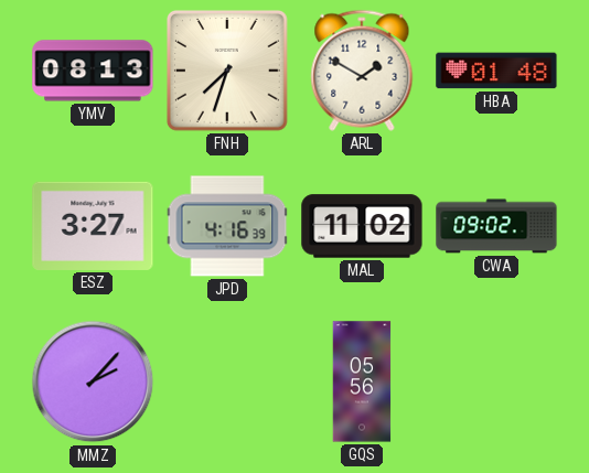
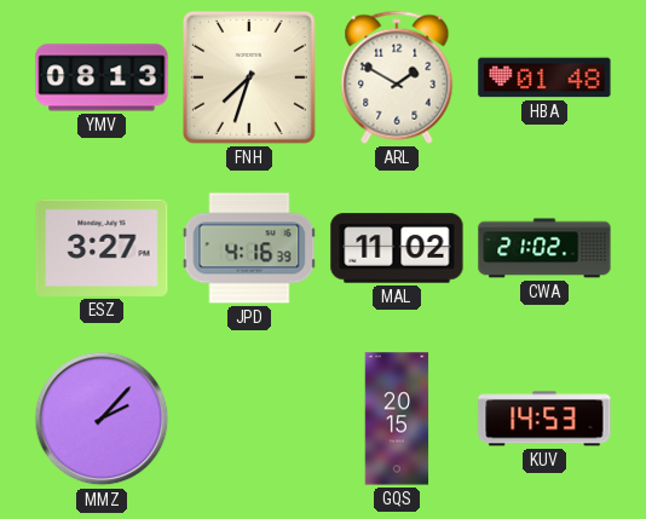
CWA: 09:02 -> 21:02
GQS: 05:56 -> 20:15
KUV: none -> 14:53
